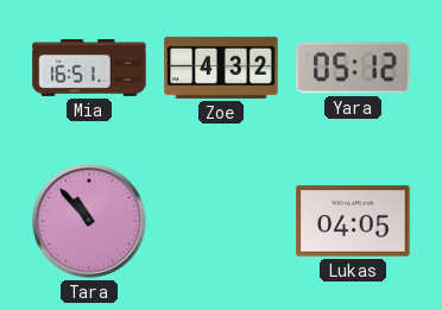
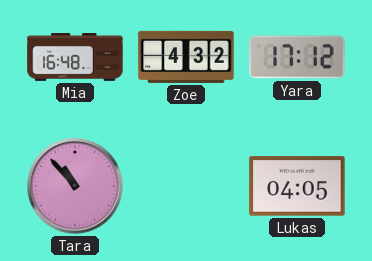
Mia: 16:51 -> 16:48
Yara: 05:12 -> 17:12
